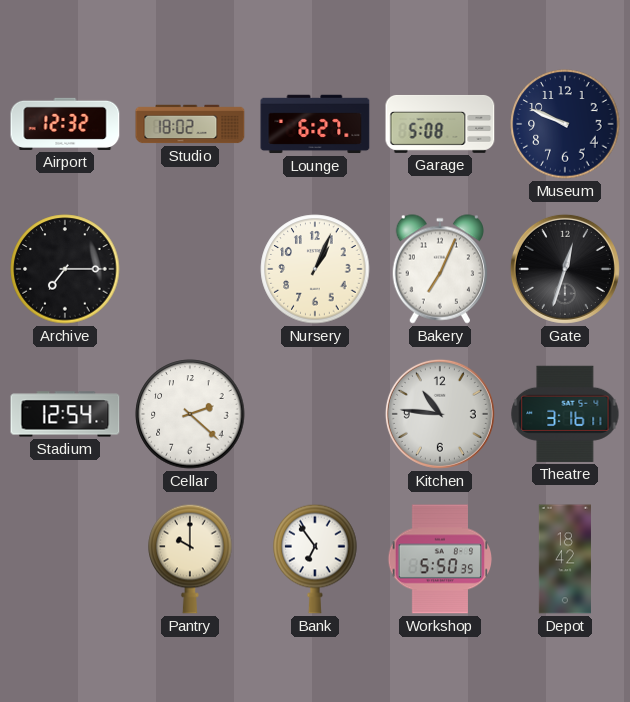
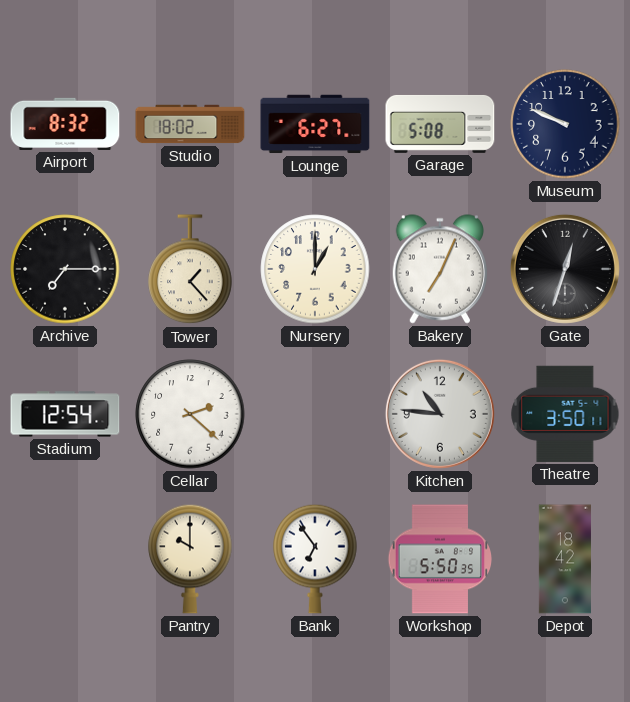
Airport: 12:32 -> 8:32
Tower: none -> 1:23
Nursery: 1:04 -> 1:00
Theatre: 3:16 -> 3:50
